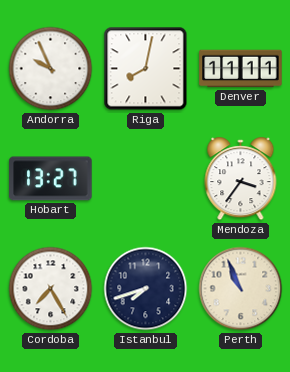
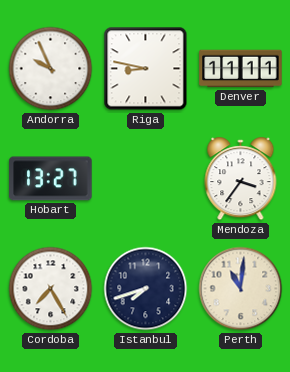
Riga: 8:02 -> 8:47
Perth: 10:56 -> 11:01
